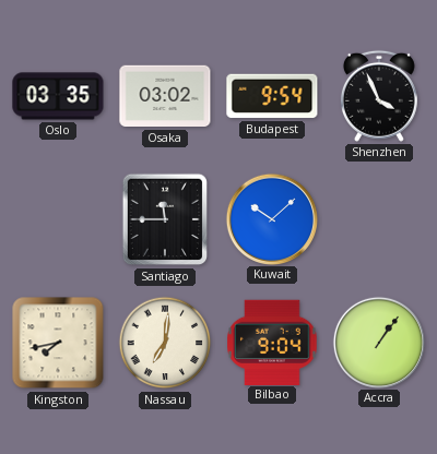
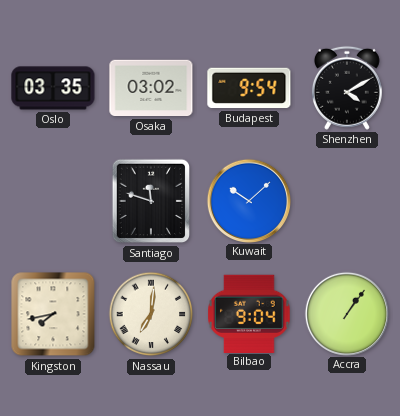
Shenzhen: 3:56 -> 4:10
Santiago: 11:45 -> 11:48
